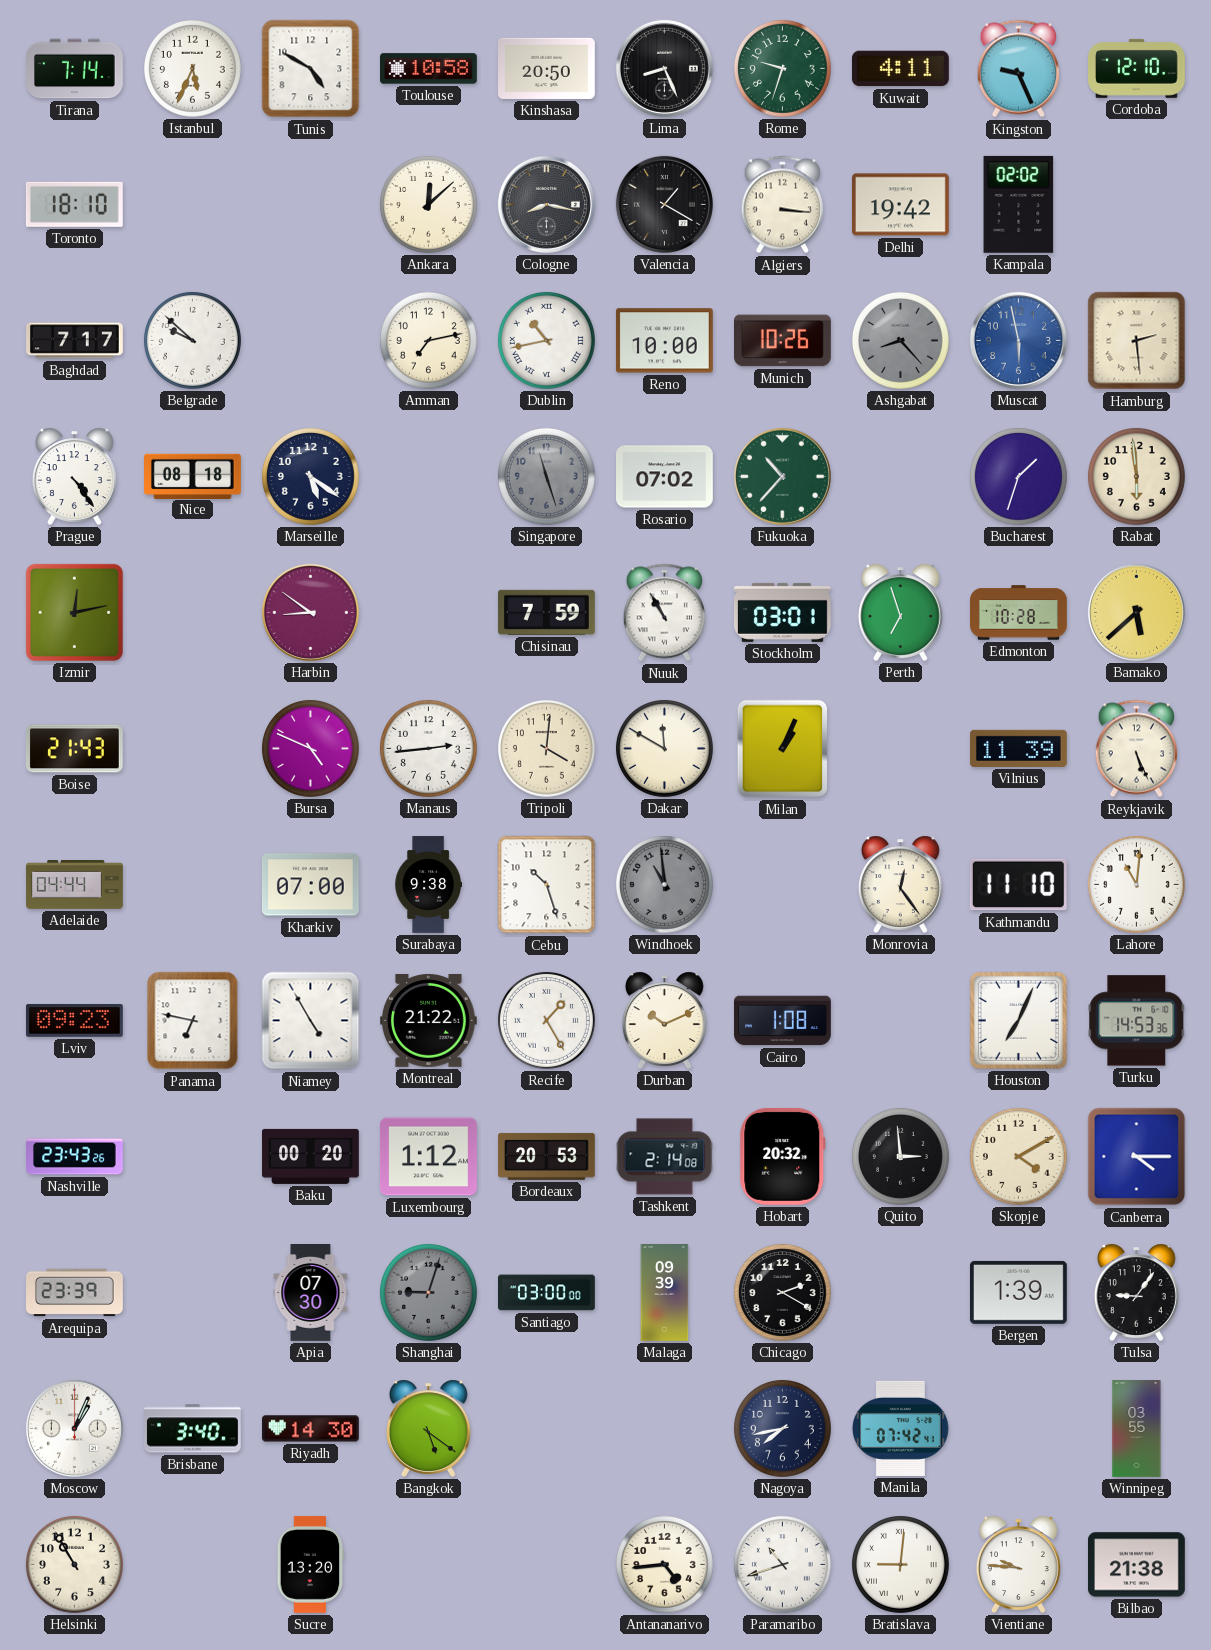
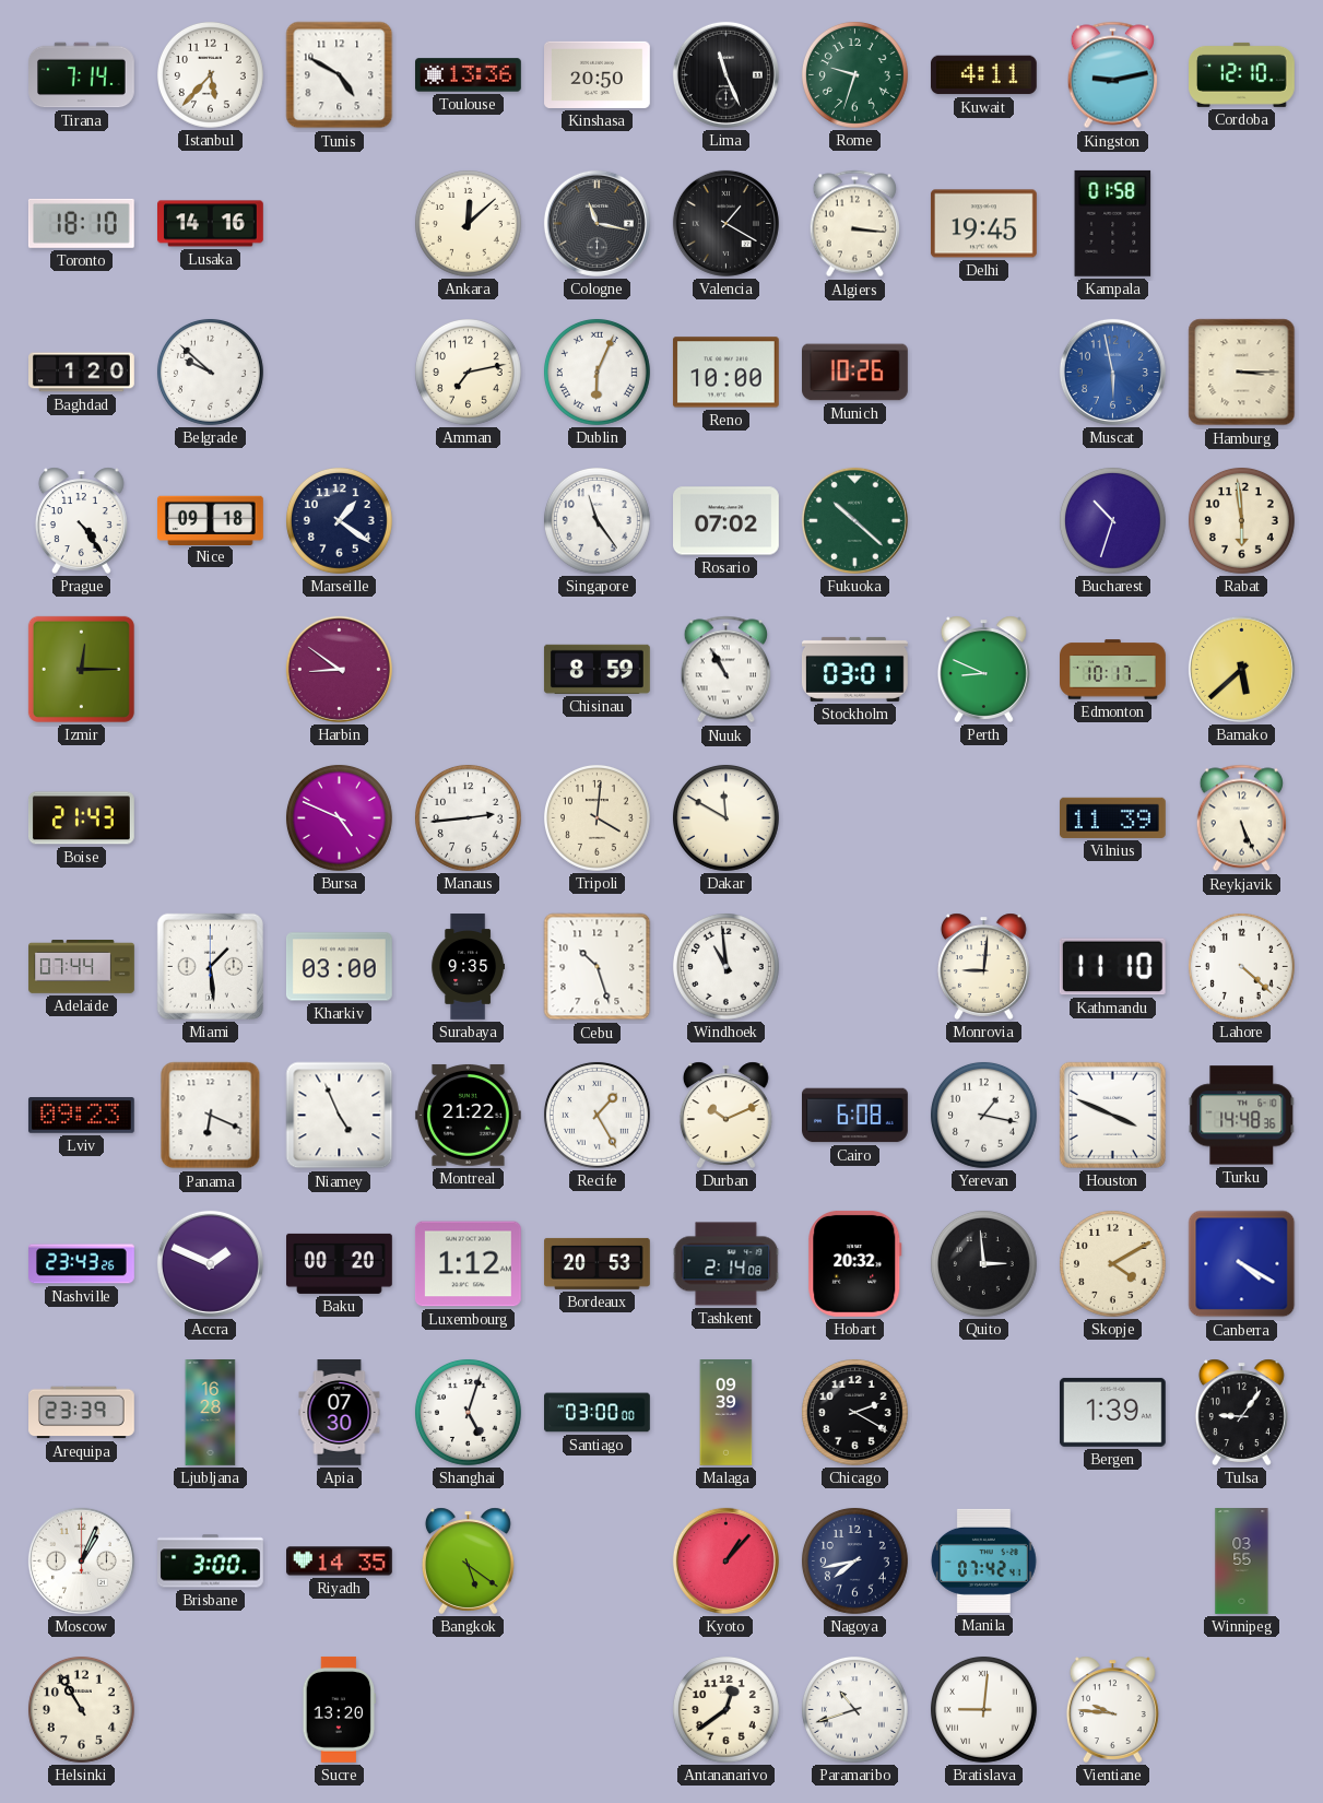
Istanbul: 5:34 -> 5:37
Toulouse: 10:58 -> 13:36
Lima: 8:26 -> 11:26
Kingston: 9:26 -> 9:13
Lusaka: none -> 14:16
Cologne: 8:17 -> 11:17
Delhi: 19:42 -> 19:45
Kampala: 02:02 -> 01:58
Baghdad: 7:17 -> 1:20
Dublin: 10:43 -> 6:04
Ashgabat: 8:23 -> none
Hamburg: 2:29 -> 3:15
Nice: 08:18 -> 09:18
Marseille: 5:21 -> 1:21
Singapore: 11:27 -> 11:24
Singapore dial: grey -> white
Fukuoka: 10:37 -> 10:22
Bucharest: 1:33 -> 10:33
Izmir: 12:13 -> 12:15
Chisinau: 7:59 -> 8:59
Perth: 6:57 -> 8:49
Edmonton: 10:28 -> 10:17
Milan: 1:04 -> none
Adelaide: 04:44 -> 07:44
Miami: none -> 1:29
Kharkiv: 07:00 -> 03:00
Surabaya: 9:38 -> 9:35
Windhoek dial: grey -> white
Monrovia: 12:24 -> 9:01
Lahore: 11:01 -> 4:22
Panama: 6:47 -> 6:19
Niamey: 4:55 -> 4:56
Cairo: 1:08 -> 6:08
Yerevan: none -> 1:17
Houston: 7:04 -> 3:49
Turku: 14:53 -> 14:48
Accra: none -> 1:49
Canberra: 4:15 -> 4:20
Ljubljana: none -> 16:28
Shanghai: 9:03 -> 5:03
Shanghai dial: grey -> white
Brisbane: 3:40 -> 3:00
Riyadh: 14:30 -> 14:35
Kyoto: none -> 1:07
Antananarivo: 4:44 -> 12:39
Bilbao: 21:38 -> none
